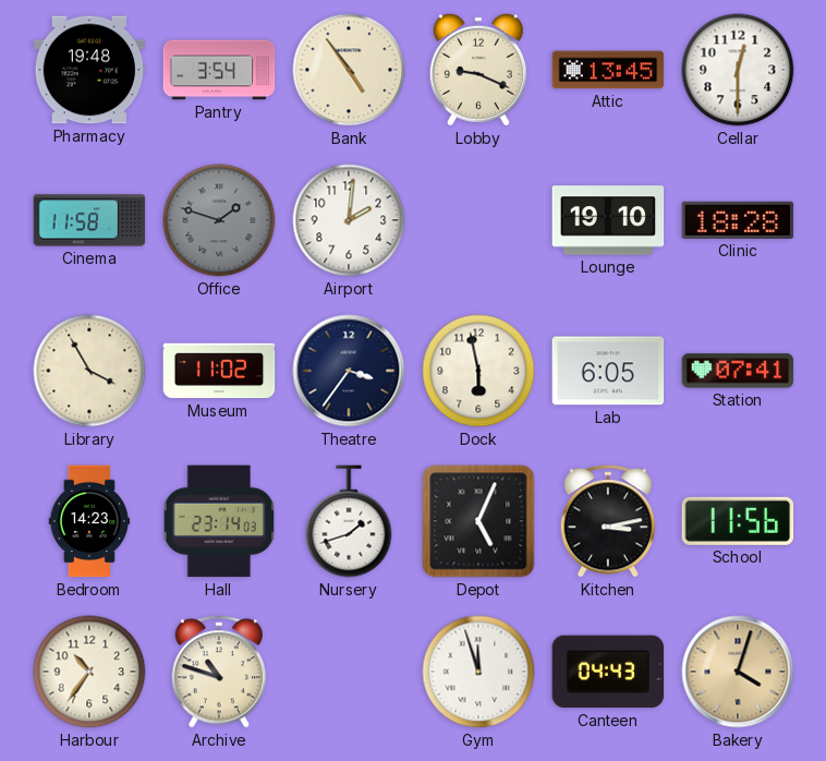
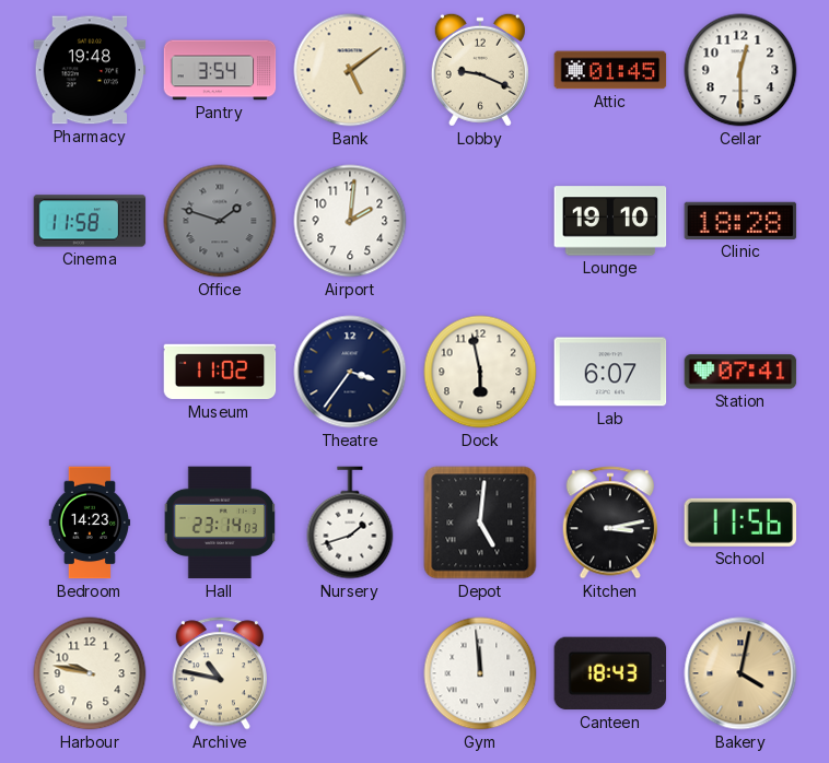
Bank: 4:54 -> 5:09
Attic: 13:45 -> 01:45
Library: 3:55 -> none
Lab: 6:05 -> 6:07
Depot: 5:04 -> 5:01
Harbour: 10:36 -> 9:47
Archive: 10:48 -> 10:47
Gym: 11:57 -> 11:59
Canteen: 04:43 -> 18:43
Bakery: 4:03 -> 4:02
